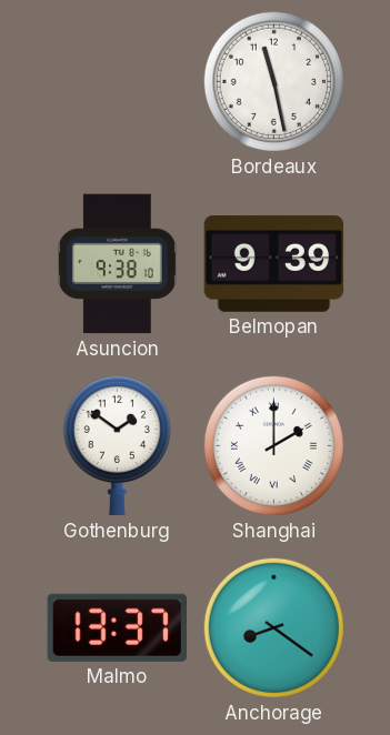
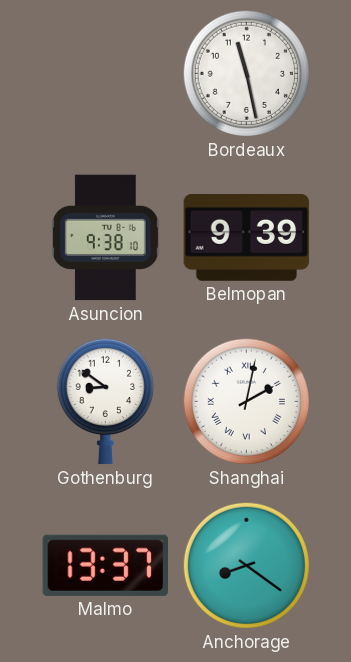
Gothenburg: 1:51 -> 8:51
Shanghai: 2:00 -> 2:02
